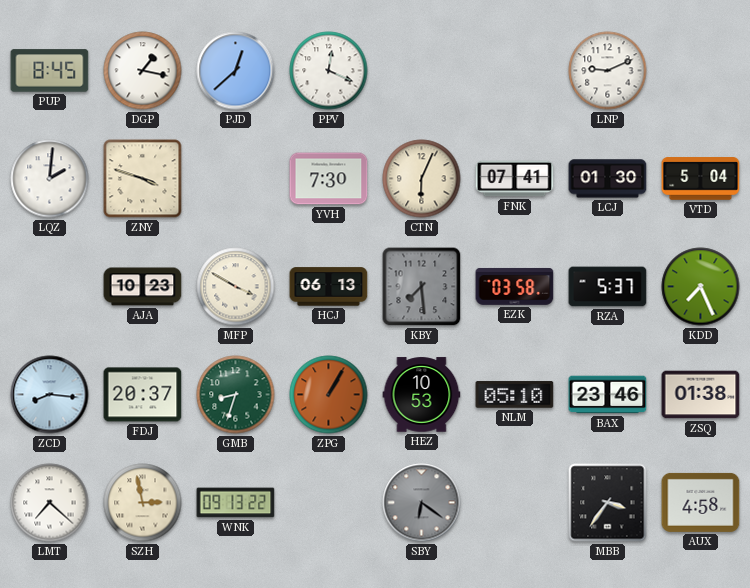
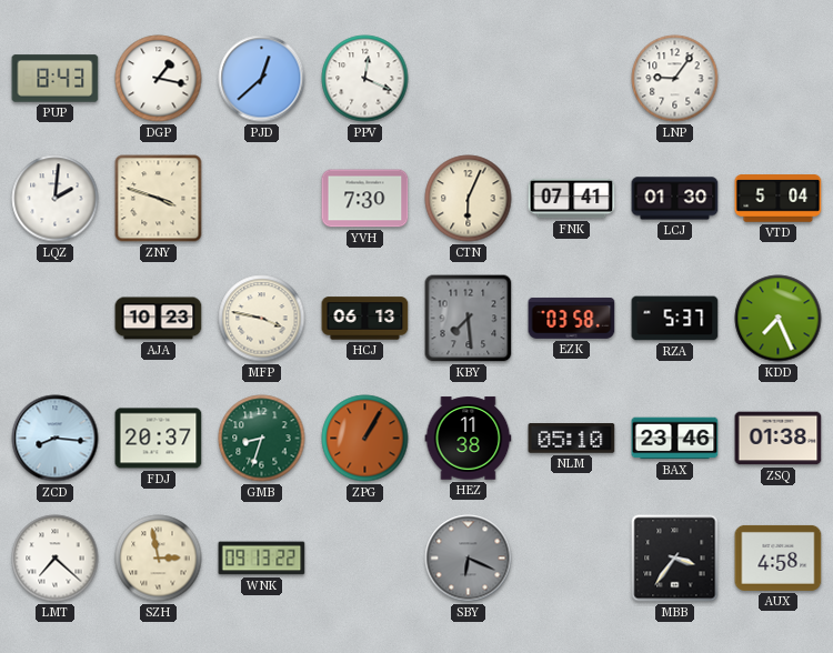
PUP: 8:45 -> 8:43
LNP: 9:11 -> 9:06
MFP: 3:50 -> 3:47
HEZ: 10:53 -> 11:38
SBY: 6:21 -> 6:19
